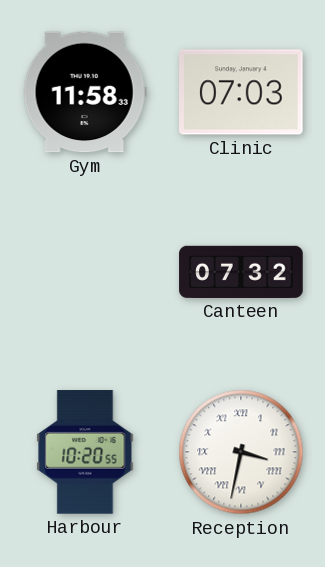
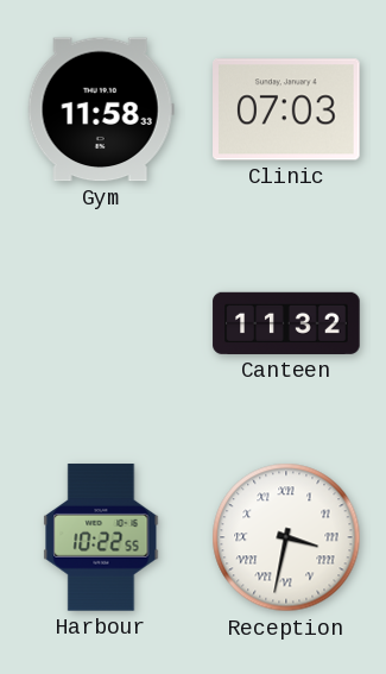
Canteen: 07:32 -> 11:32
Harbour: 10:20 -> 10:22
